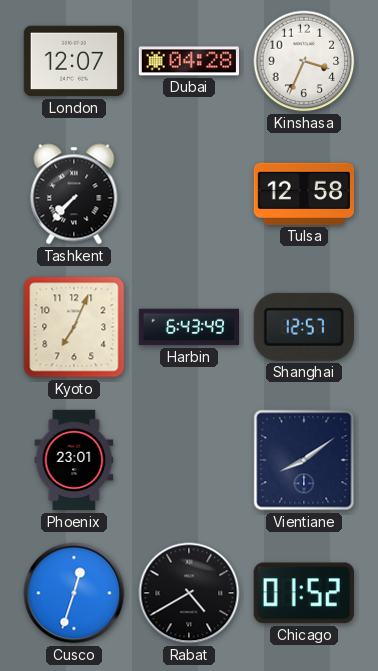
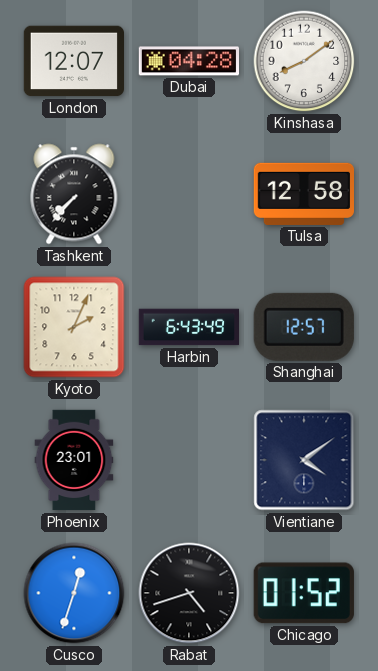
Kinshasa: 3:34 -> 8:09
Kyoto: 7:04 -> 2:04
Vientiane: 8:09 -> 4:09
Rabat: 4:40 -> 4:42
